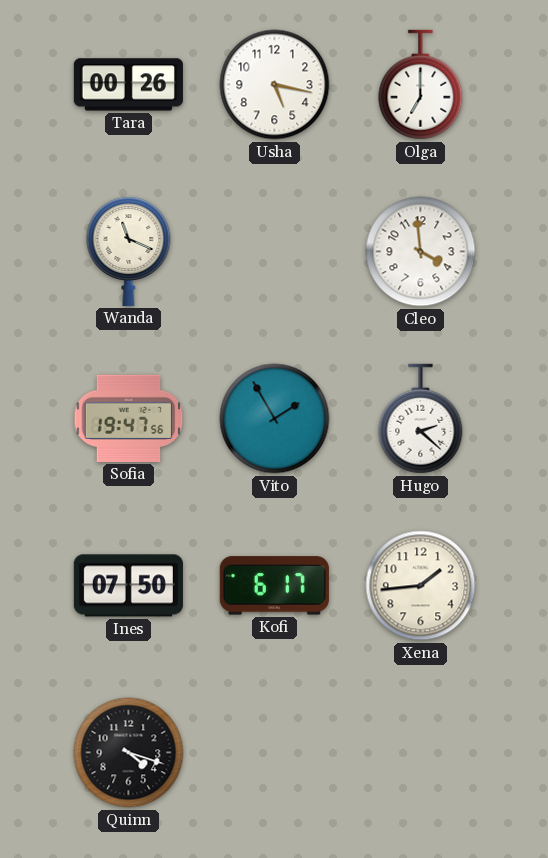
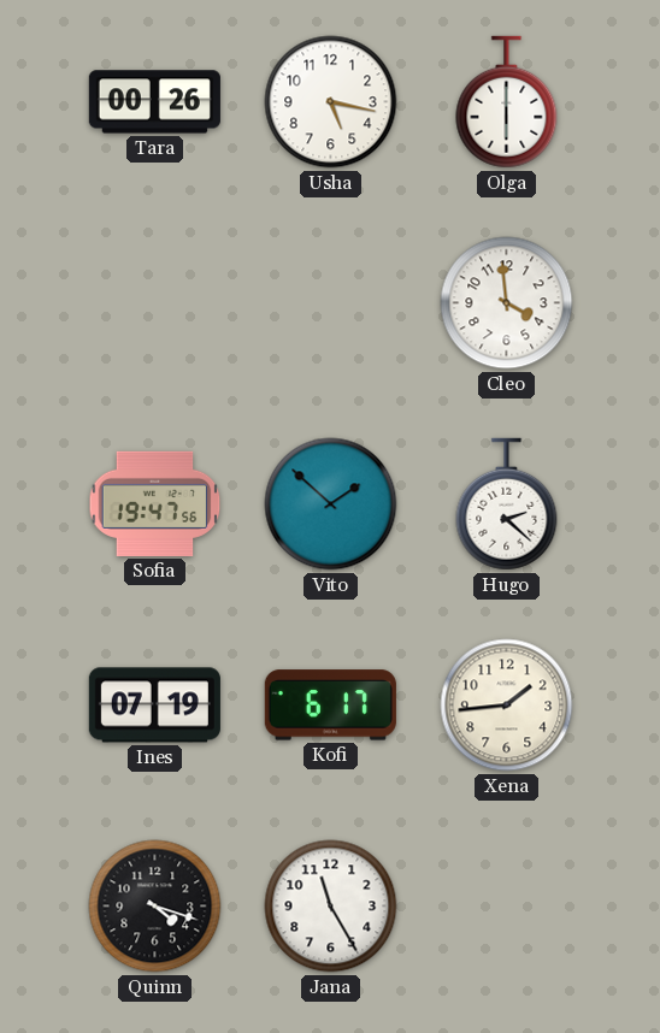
Olga: 7:00 -> 6:00
Wanda: 11:19 -> none
Vito: 1:55 -> 1:52
Ines: 07:50 -> 07:19
Jana: none -> 11:25
